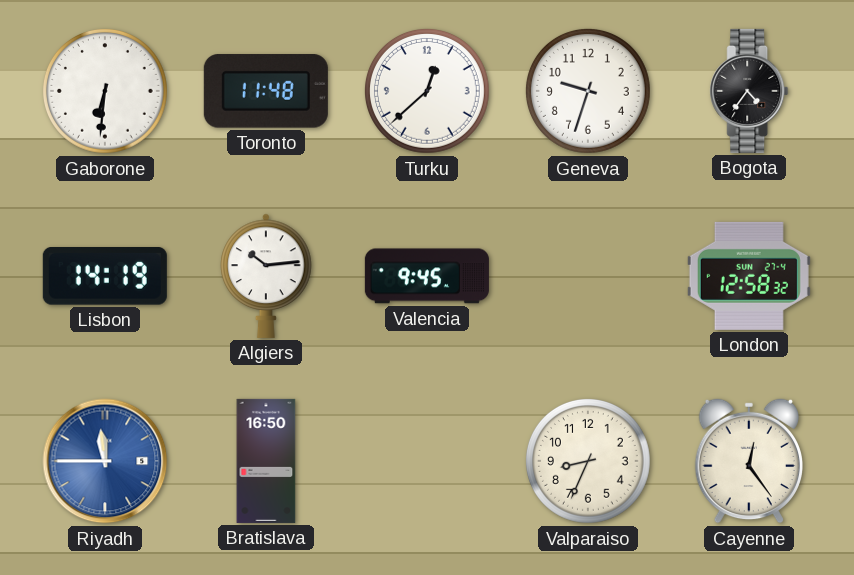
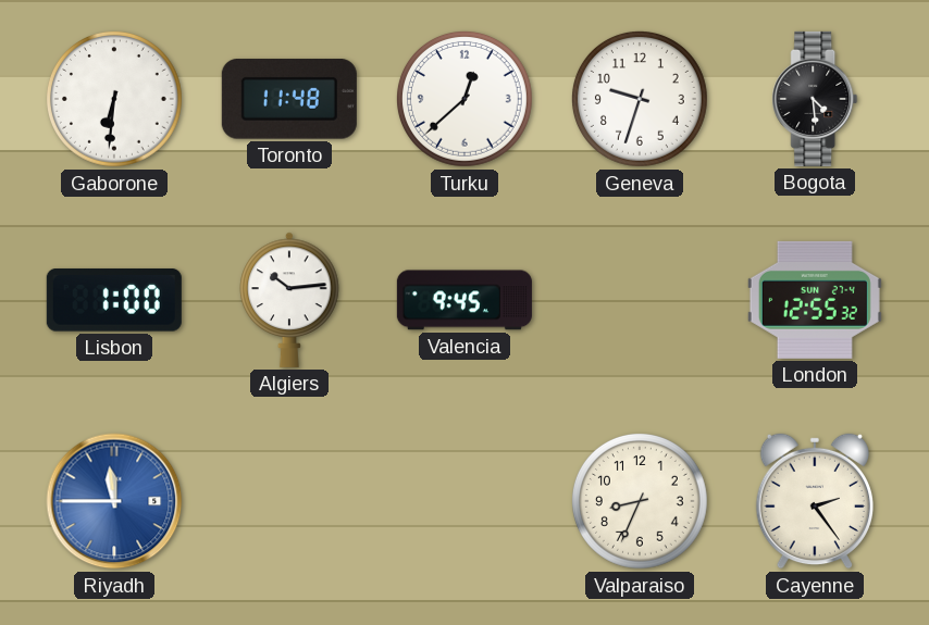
Bogota: 4:36 -> 4:29
Lisbon: 14:19 -> 1:00
London: 12:58 -> 12:55
Bratislava: 16:50 -> none
Cayenne: 12:24 -> 2:24
